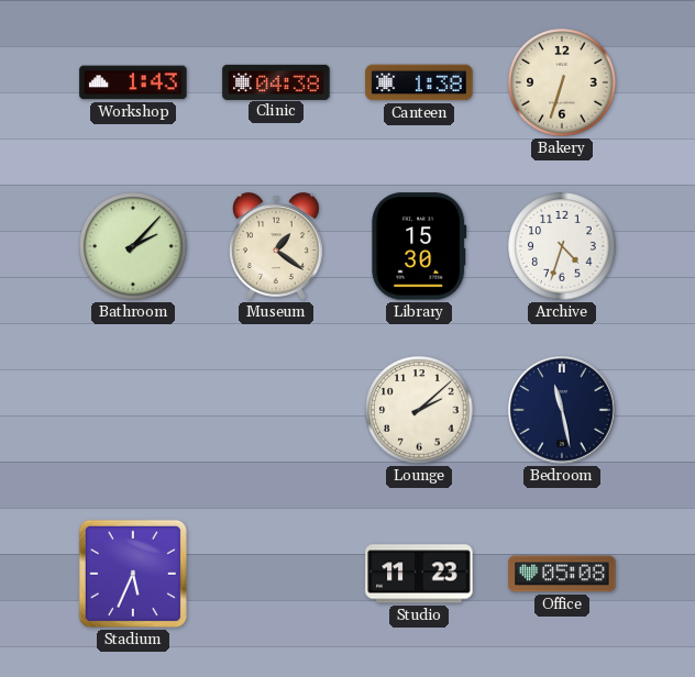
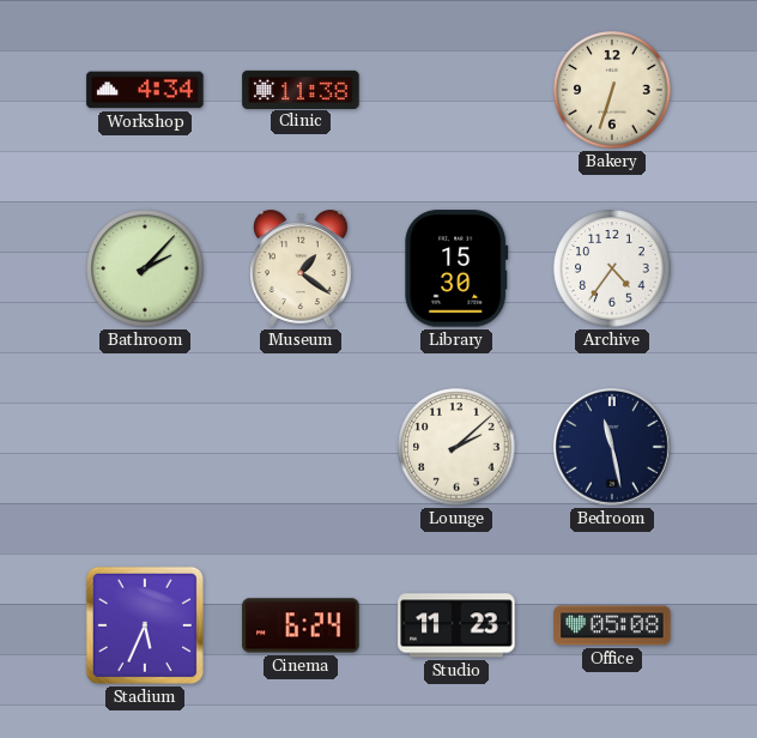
Workshop: 1:43 -> 4:34
Clinic: 04:38 -> 11:38
Canteen: 1:38 -> none
Archive: 4:33 -> 4:36
Cinema: none -> 6:24
